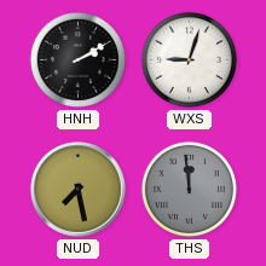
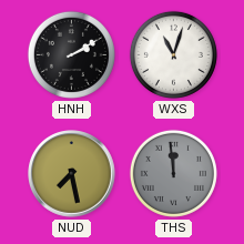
WXS: 9:03 -> 11:03
